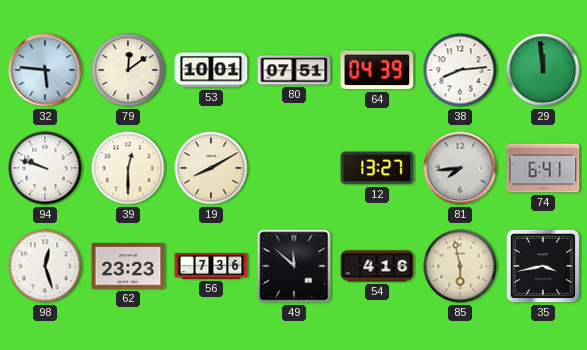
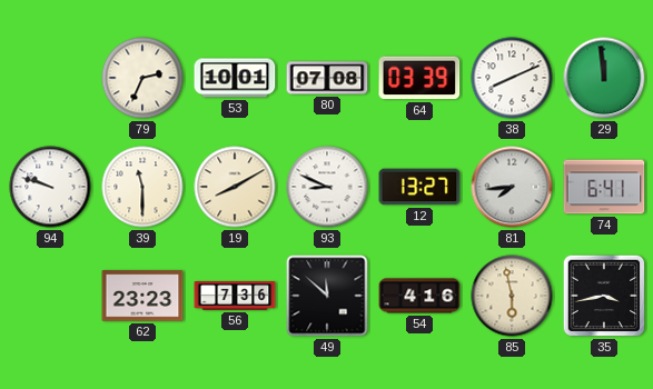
32: 5:46 -> none
79: 12:09 -> 2:34
80: 07:51 -> 07:08
64: 04:39 -> 03:39
38: 8:14 -> 8:11
39: 12:30 -> 11:30
93: none -> 8:49
98: 12:27 -> none
